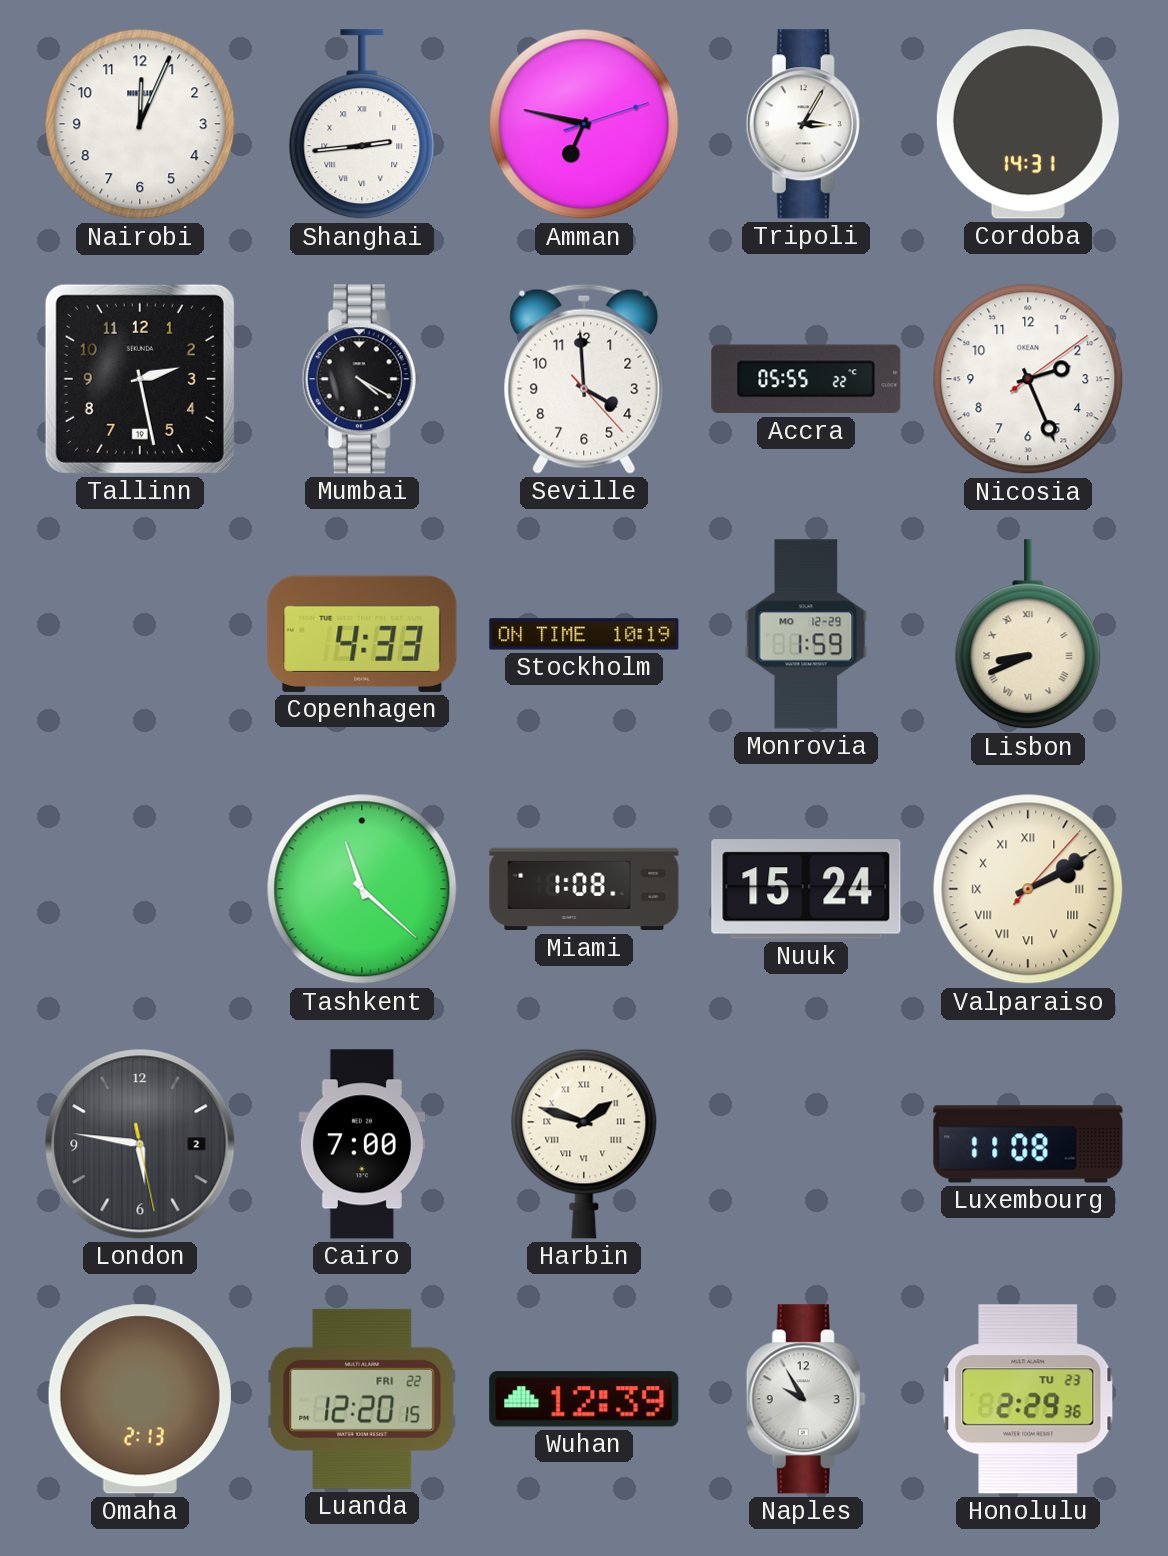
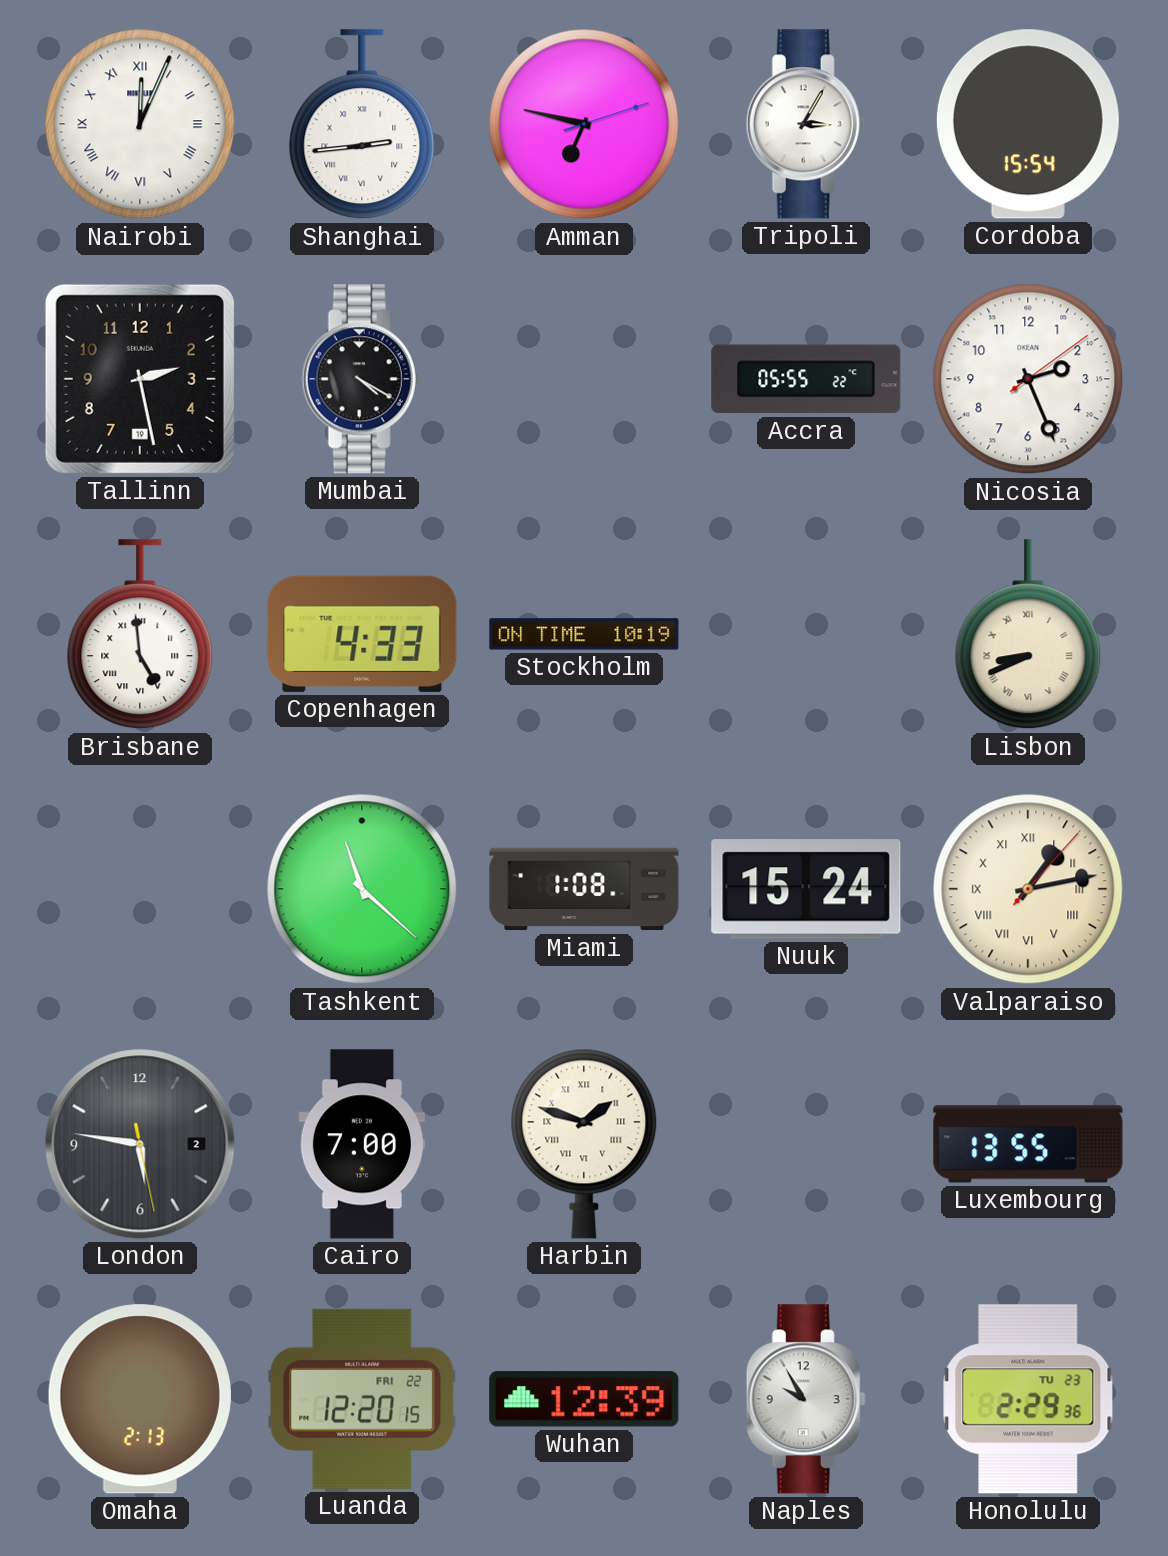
Nairobi numerals: Arabic -> Roman
Cordoba: 14:31 -> 15:54
Seville: 3:59 -> none
Brisbane: none -> 4:59
Monrovia: 1:59 -> none
Valparaiso: 2:10 -> 1:13
Luxembourg: 11:08 -> 13:55
